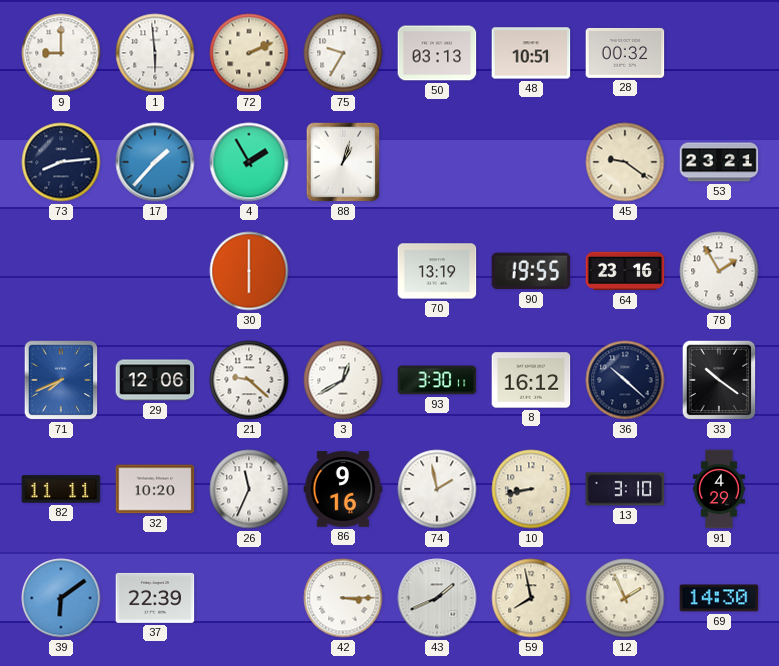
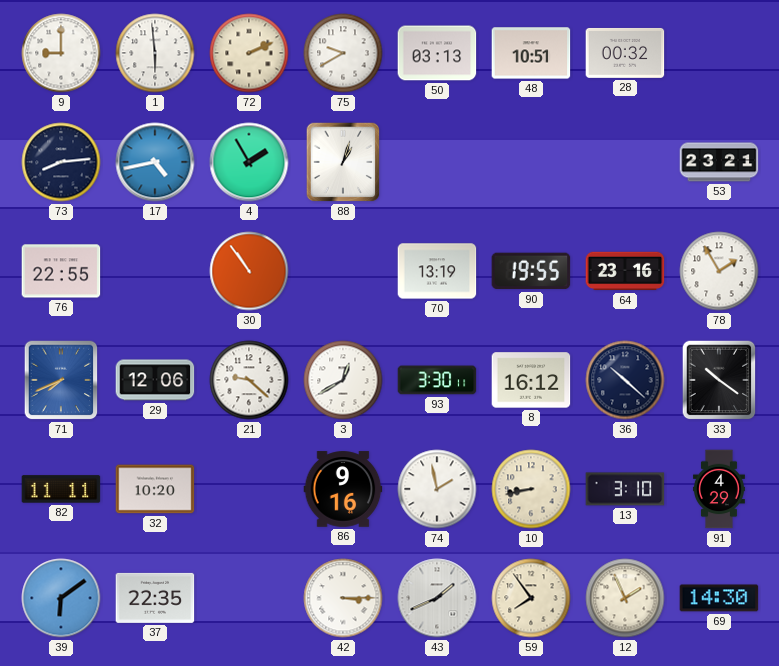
75: 9:35 -> 9:40
17: 1:37 -> 4:43
45: 9:21 -> none
76: none -> 22:55
30: 6:00 -> 10:54
26: 11:34 -> none
37: 22:39 -> 22:35
59: 7:58 -> 7:54
